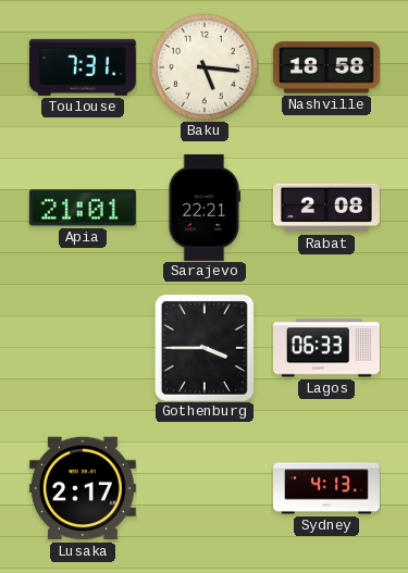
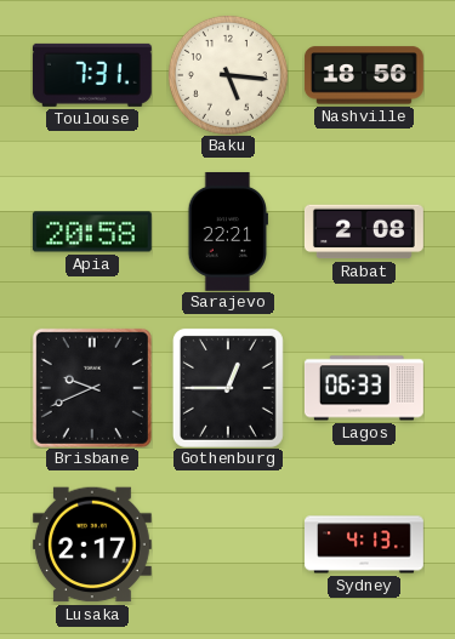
Nashville: 18:58 -> 18:56
Apia: 21:01 -> 20:58
Brisbane: none -> 9:41
Gothenburg: 3:45 -> 12:45
